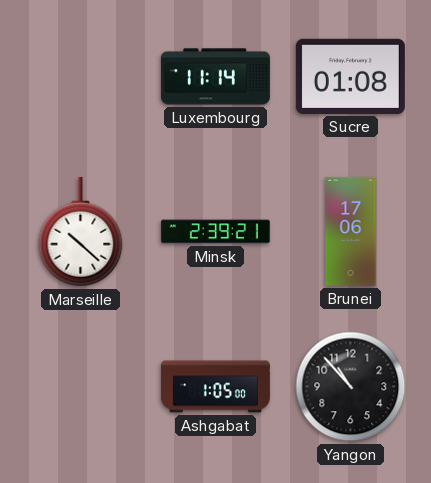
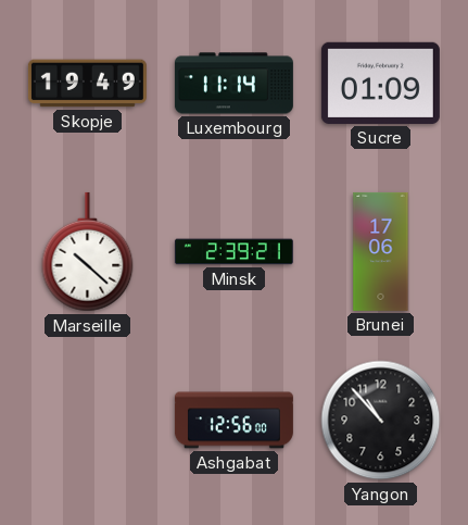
Skopje: none -> 19:49
Sucre: 01:08 -> 01:09
Ashgabat: 1:05 -> 12:56
